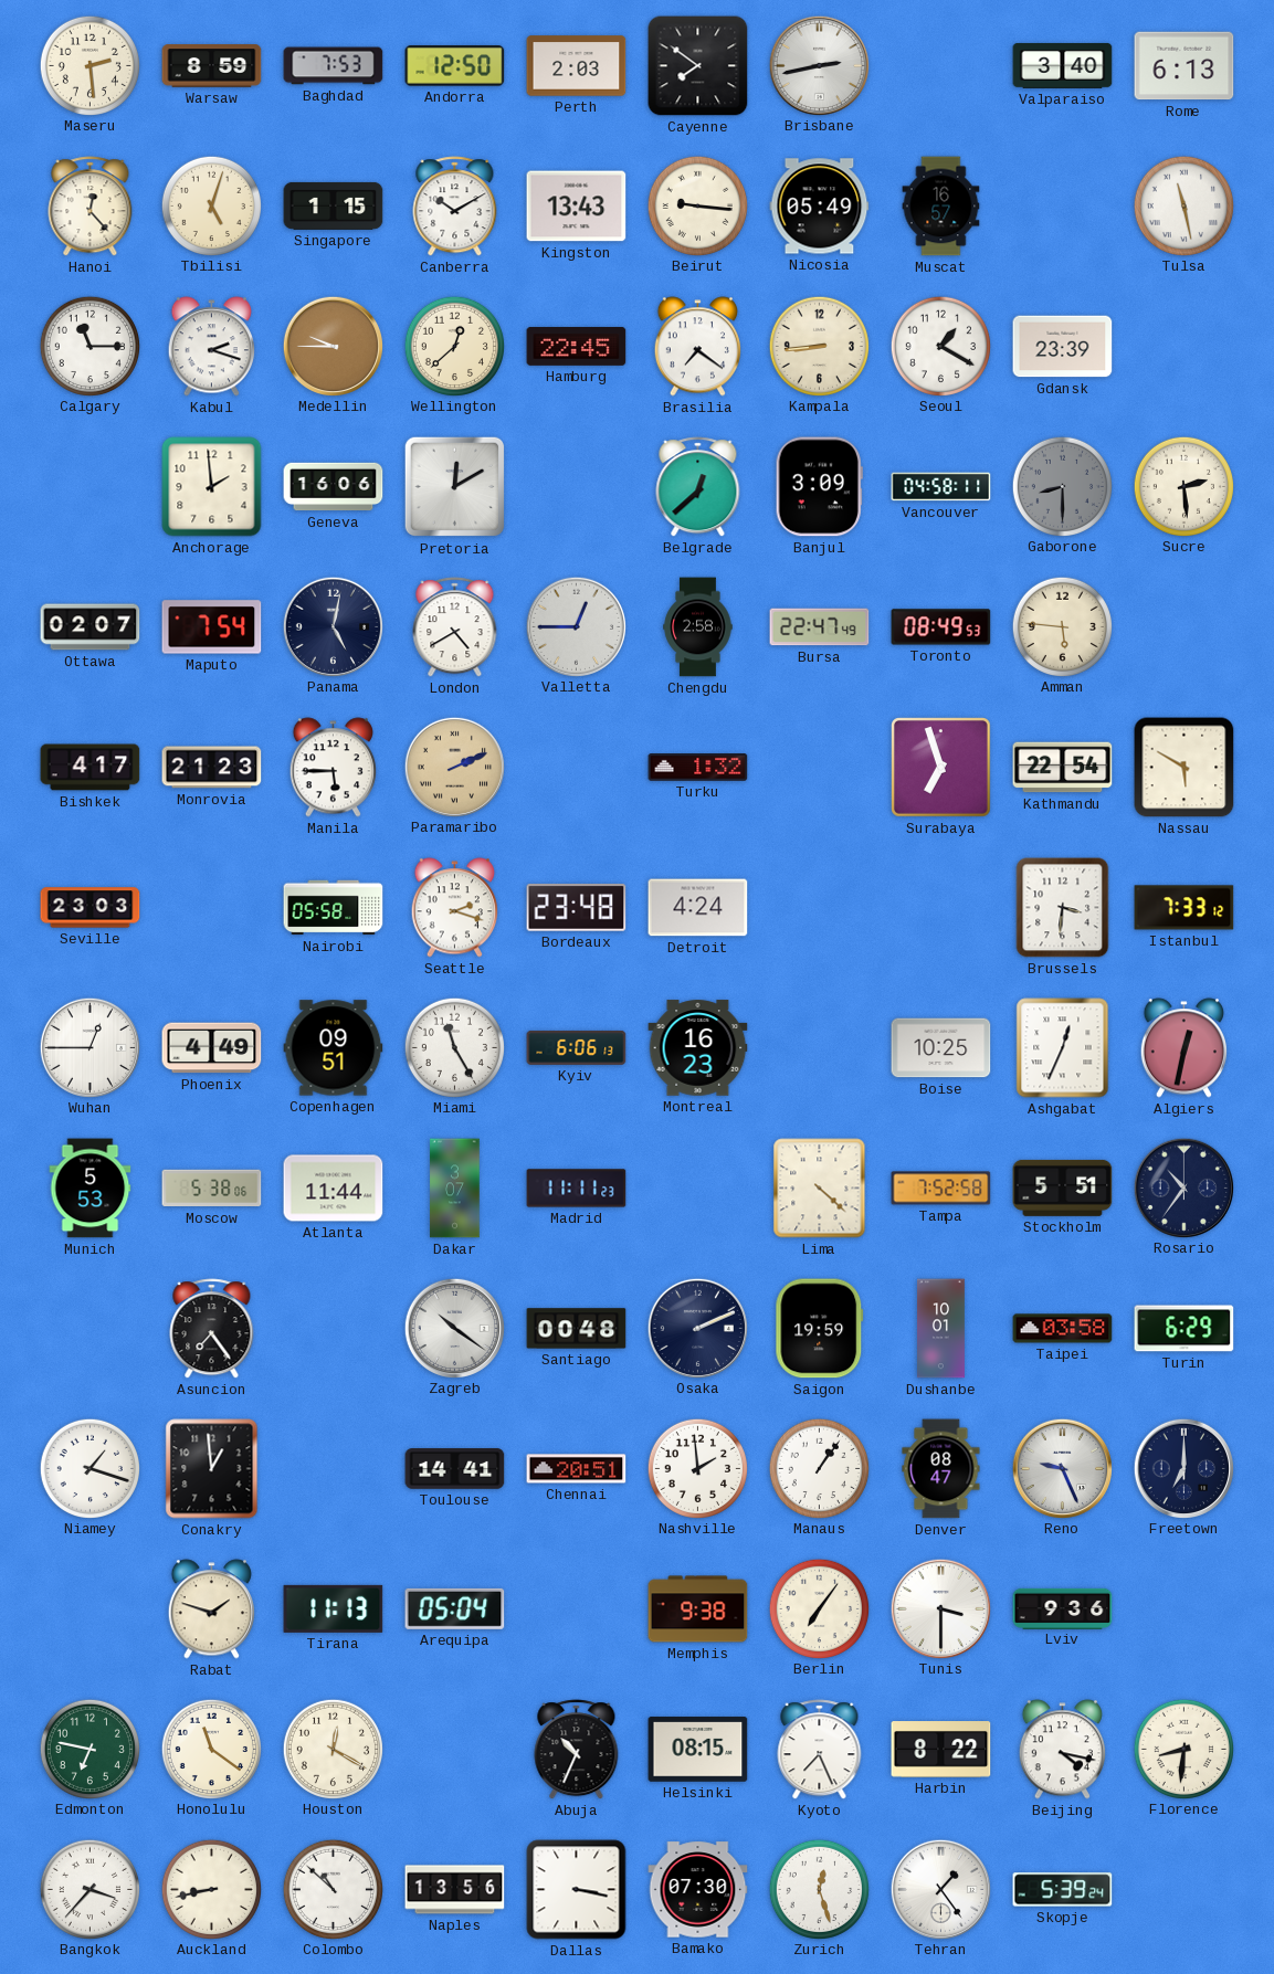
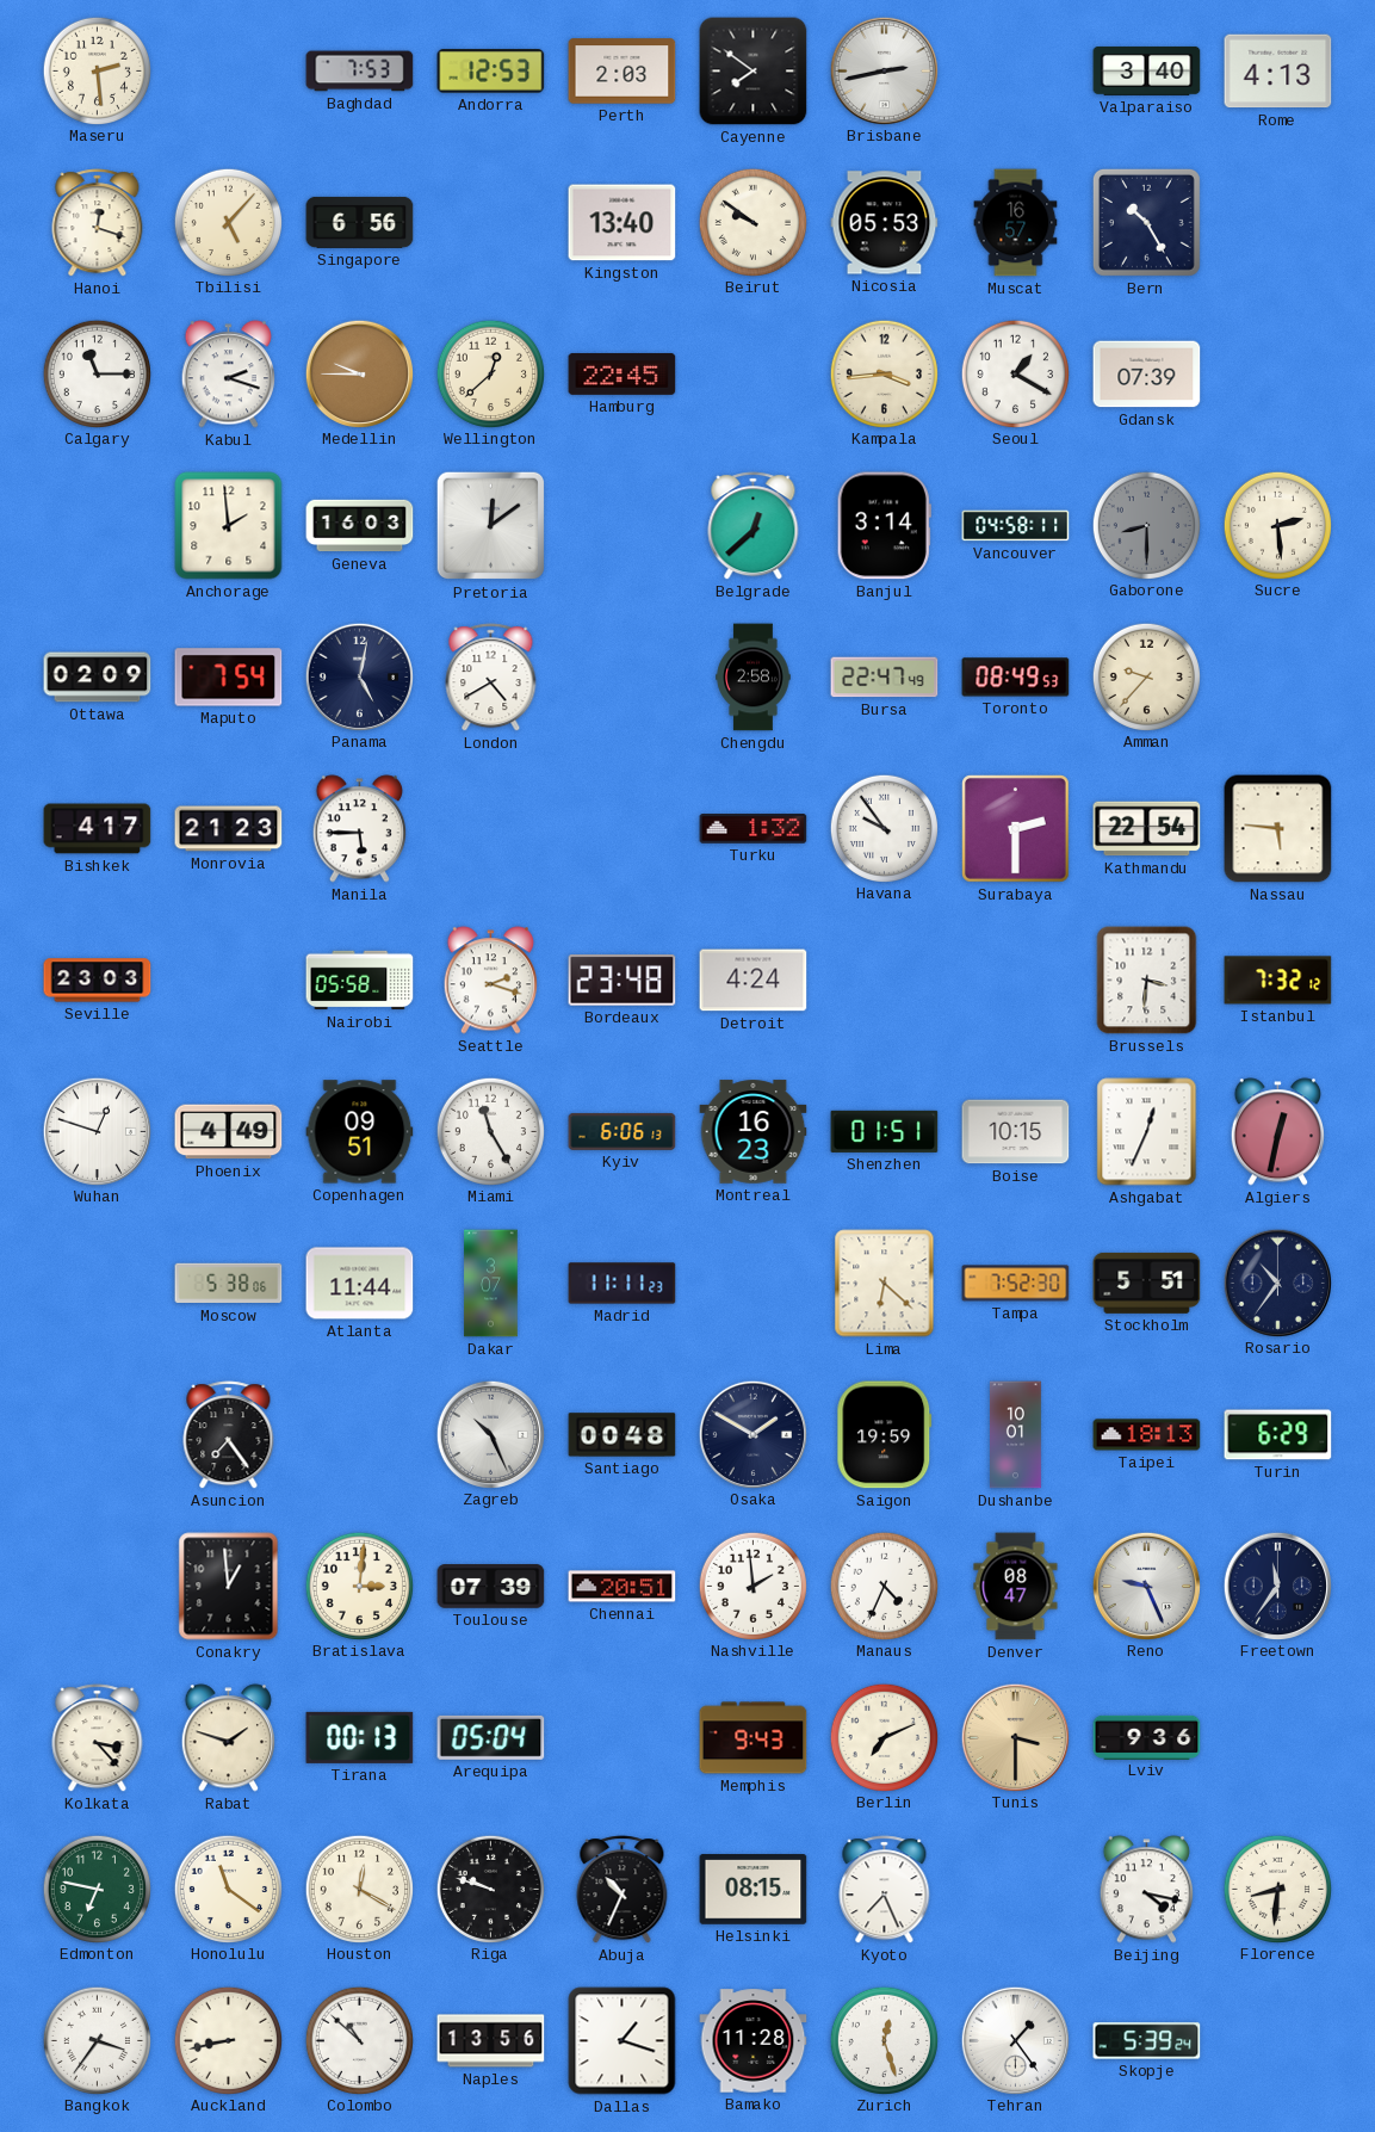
Warsaw: 8:59 -> none
Andorra: 12:50 -> 12:53
Rome: 6:13 -> 4:13
Hanoi: 12:23 -> 12:18
Tbilisi: 5:03 -> 5:07
Singapore: 1:15 -> 6:56
Canberra: 10:10 -> none
Kingston: 13:43 -> 13:40
Beirut: 9:16 -> 9:51
Nicosia: 05:49 -> 05:53
Bern: none -> 10:25
Tulsa: 11:28 -> none
Brasilia: 7:21 -> none
Kampala: 8:44 -> 3:44
Gdansk: 23:39 -> 07:39
Geneva: 16:06 -> 16:03
Pretoria: 12:10 -> 12:09
Banjul: 3:09 -> 3:14
Ottawa: 02:07 -> 02:09
Valletta: 12:45 -> none
Amman: 5:46 -> 9:37
Paramaribo: 2:11 -> none
Havana: none -> 9:54
Surabaya: 6:57 -> 2:30
Nassau: 5:50 -> 5:46
Istanbul: 7:33 -> 7:32
Wuhan: 12:45 -> 12:48
Shenzhen: none -> 01:51
Boise: 10:25 -> 10:15
Munich: 5:53 -> none
Lima: 4:22 -> 6:22
Tampa: 7:52:58 -> 7:52:30
Zagreb: 10:21 -> 10:26
Osaka: 2:11 -> 1:50
Taipei: 03:58 -> 18:13
Niamey: 1:18 -> none
Bratislava: none -> 3:01
Toulouse: 14:41 -> 07:39
Manaus: 1:06 -> 4:34
Freetown: 7:00 -> 11:36
Kolkata: none -> 3:23
Tirana: 11:13 -> 00:13
Memphis: 9:38 -> 9:43
Berlin: 7:06 -> 7:11
Tunis dial: white -> champagne
Riga: none -> 9:48
Harbin: 8:22 -> none
Bangkok: 3:37 -> 3:36
Dallas: 3:17 -> 1:18
Bamako: 07:30 -> 11:28
